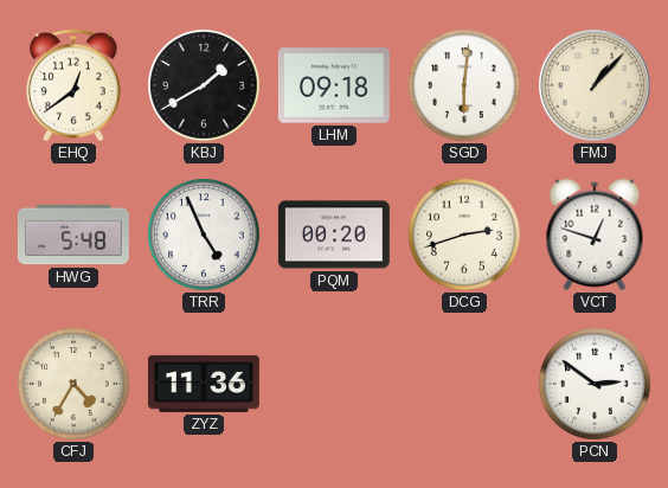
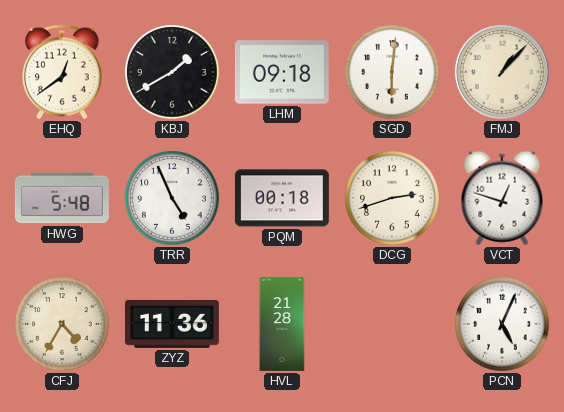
PQM: 00:20 -> 00:18
HVL: none -> 21:28
PCN: 2:51 -> 5:04
